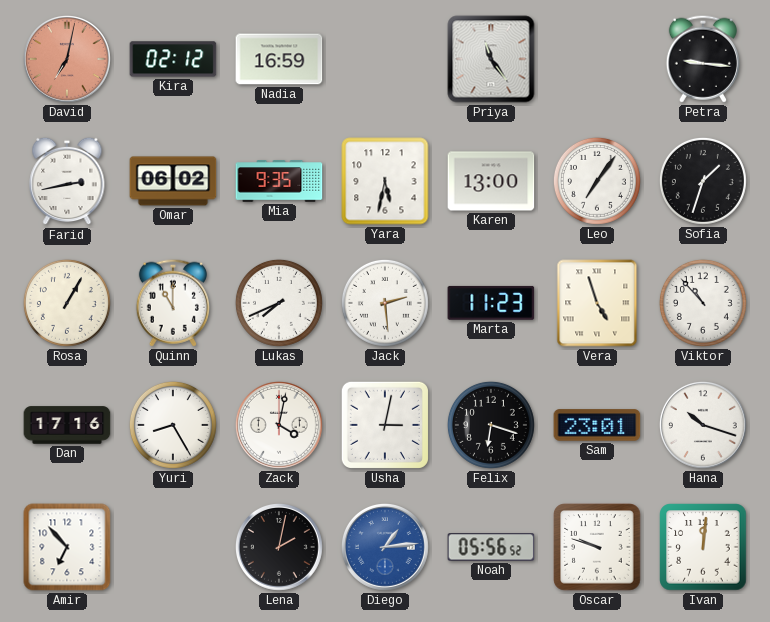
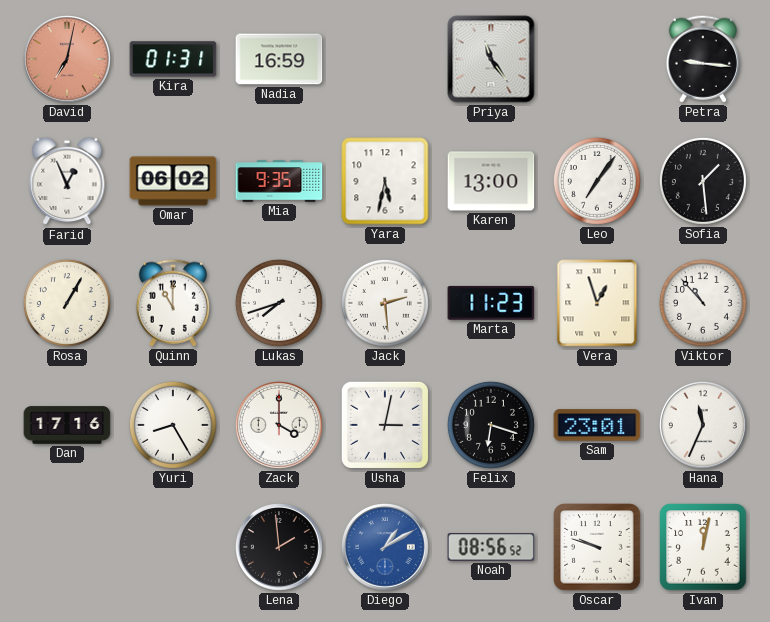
Kira: 02:12 -> 01:31
Farid: 2:43 -> 12:56
Sofia: 1:33 -> 1:29
Lukas: 7:41 -> 7:42
Vera: 4:57 -> 12:57
Zack: 4:02 -> 4:00
Hana: 10:18 -> 11:34
Amir: 6:53 -> none
Lena: 2:02 -> 1:59
Diego: 1:14 -> 1:10
Noah: 05:56 -> 08:56
Ivan: 12:01 -> 12:02
